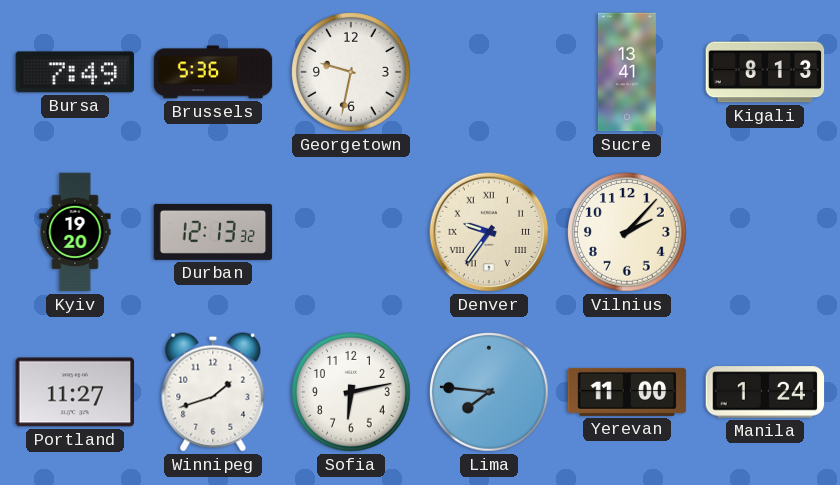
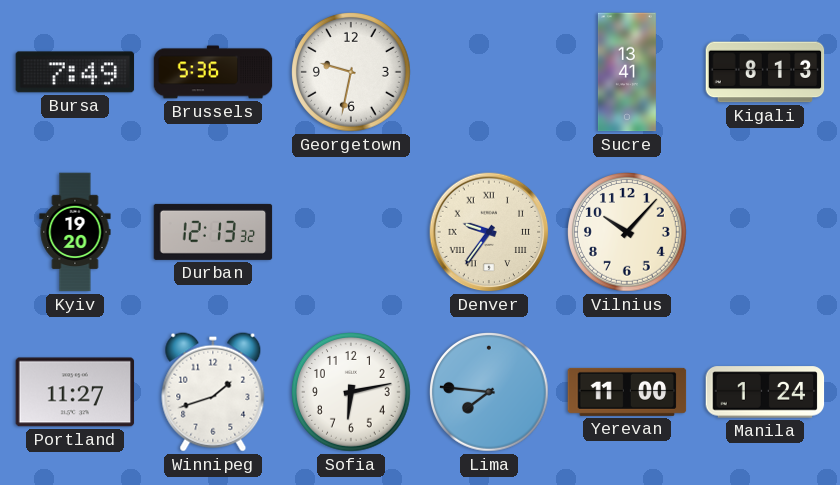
Vilnius: 2:07 -> 10:07
